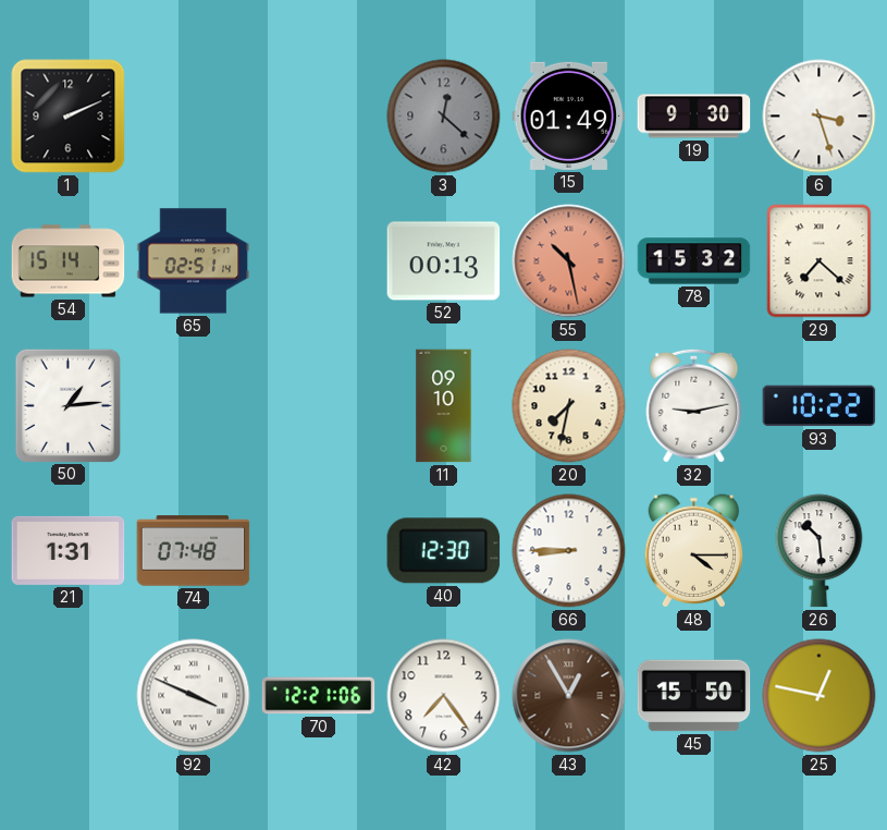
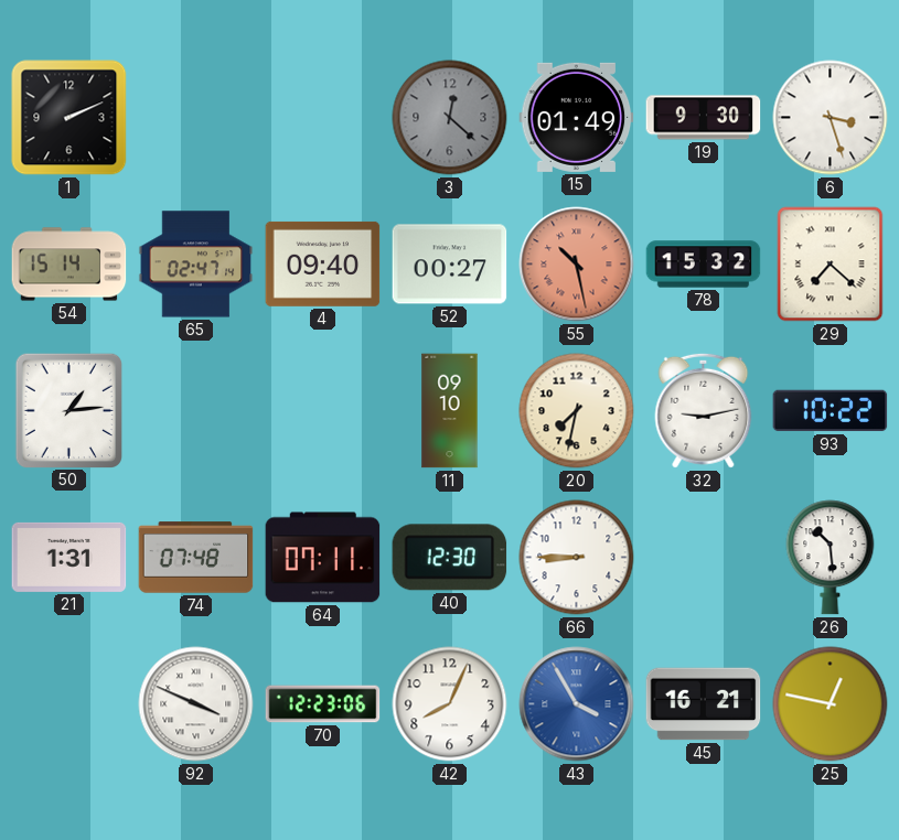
65: 02:51 -> 02:47
4: none -> 09:40
52: 00:13 -> 00:27
64: none -> 07:11
48: 4:15 -> none
70: 12:21 -> 12:23
42: 7:24 -> 8:04
43: 12:55 -> 3:55
43 dial: brown -> blue
45: 15:50 -> 16:21
